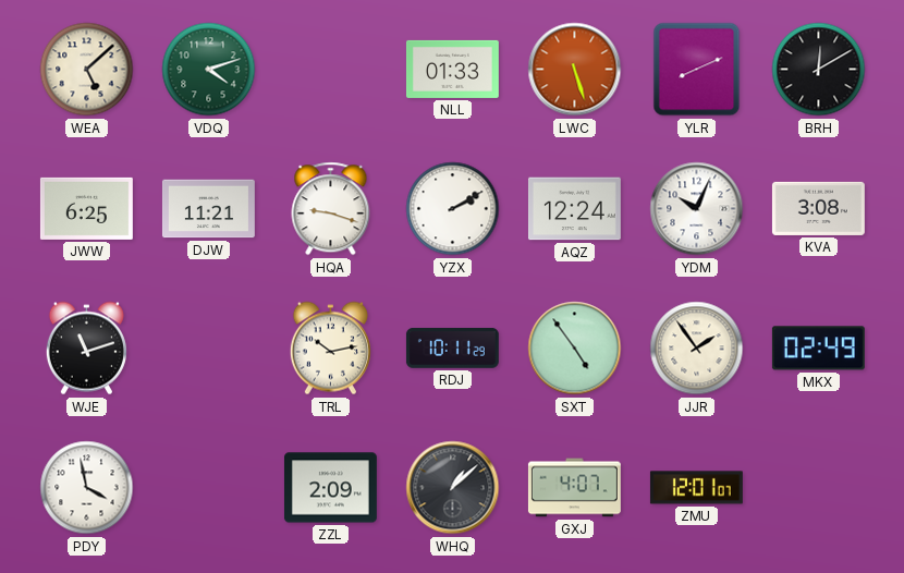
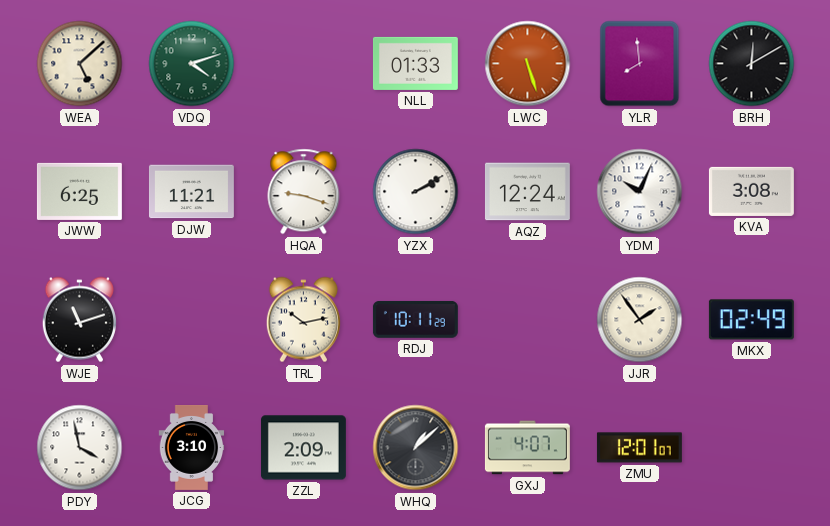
YLR: 8:11 -> 7:59
SXT: 4:54 -> none
JCG: none -> 3:10
